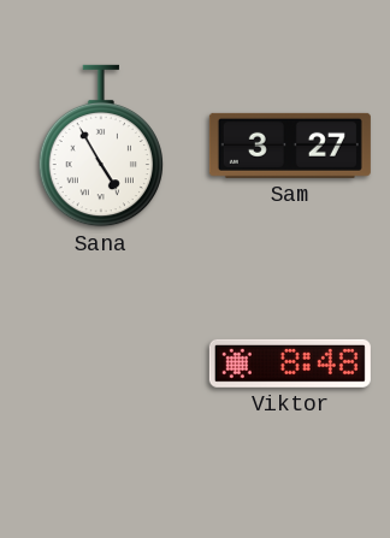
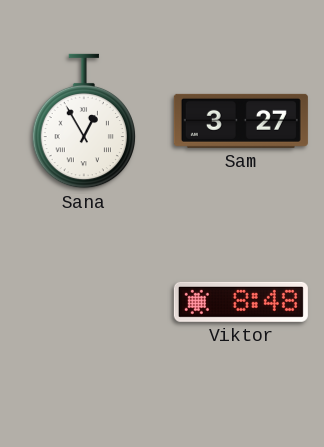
Sana: 4:55 -> 12:55
